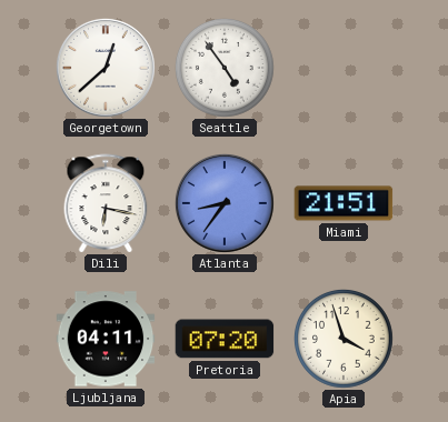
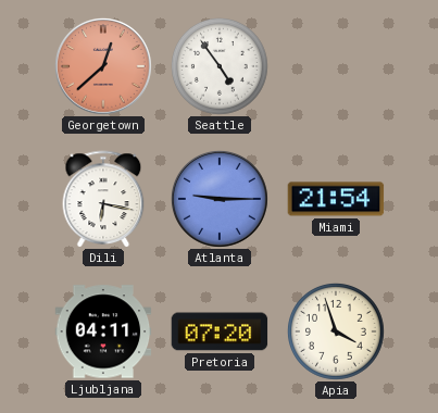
Georgetown dial: white -> salmon
Atlanta: 8:36 -> 9:15
Miami: 21:51 -> 21:54
